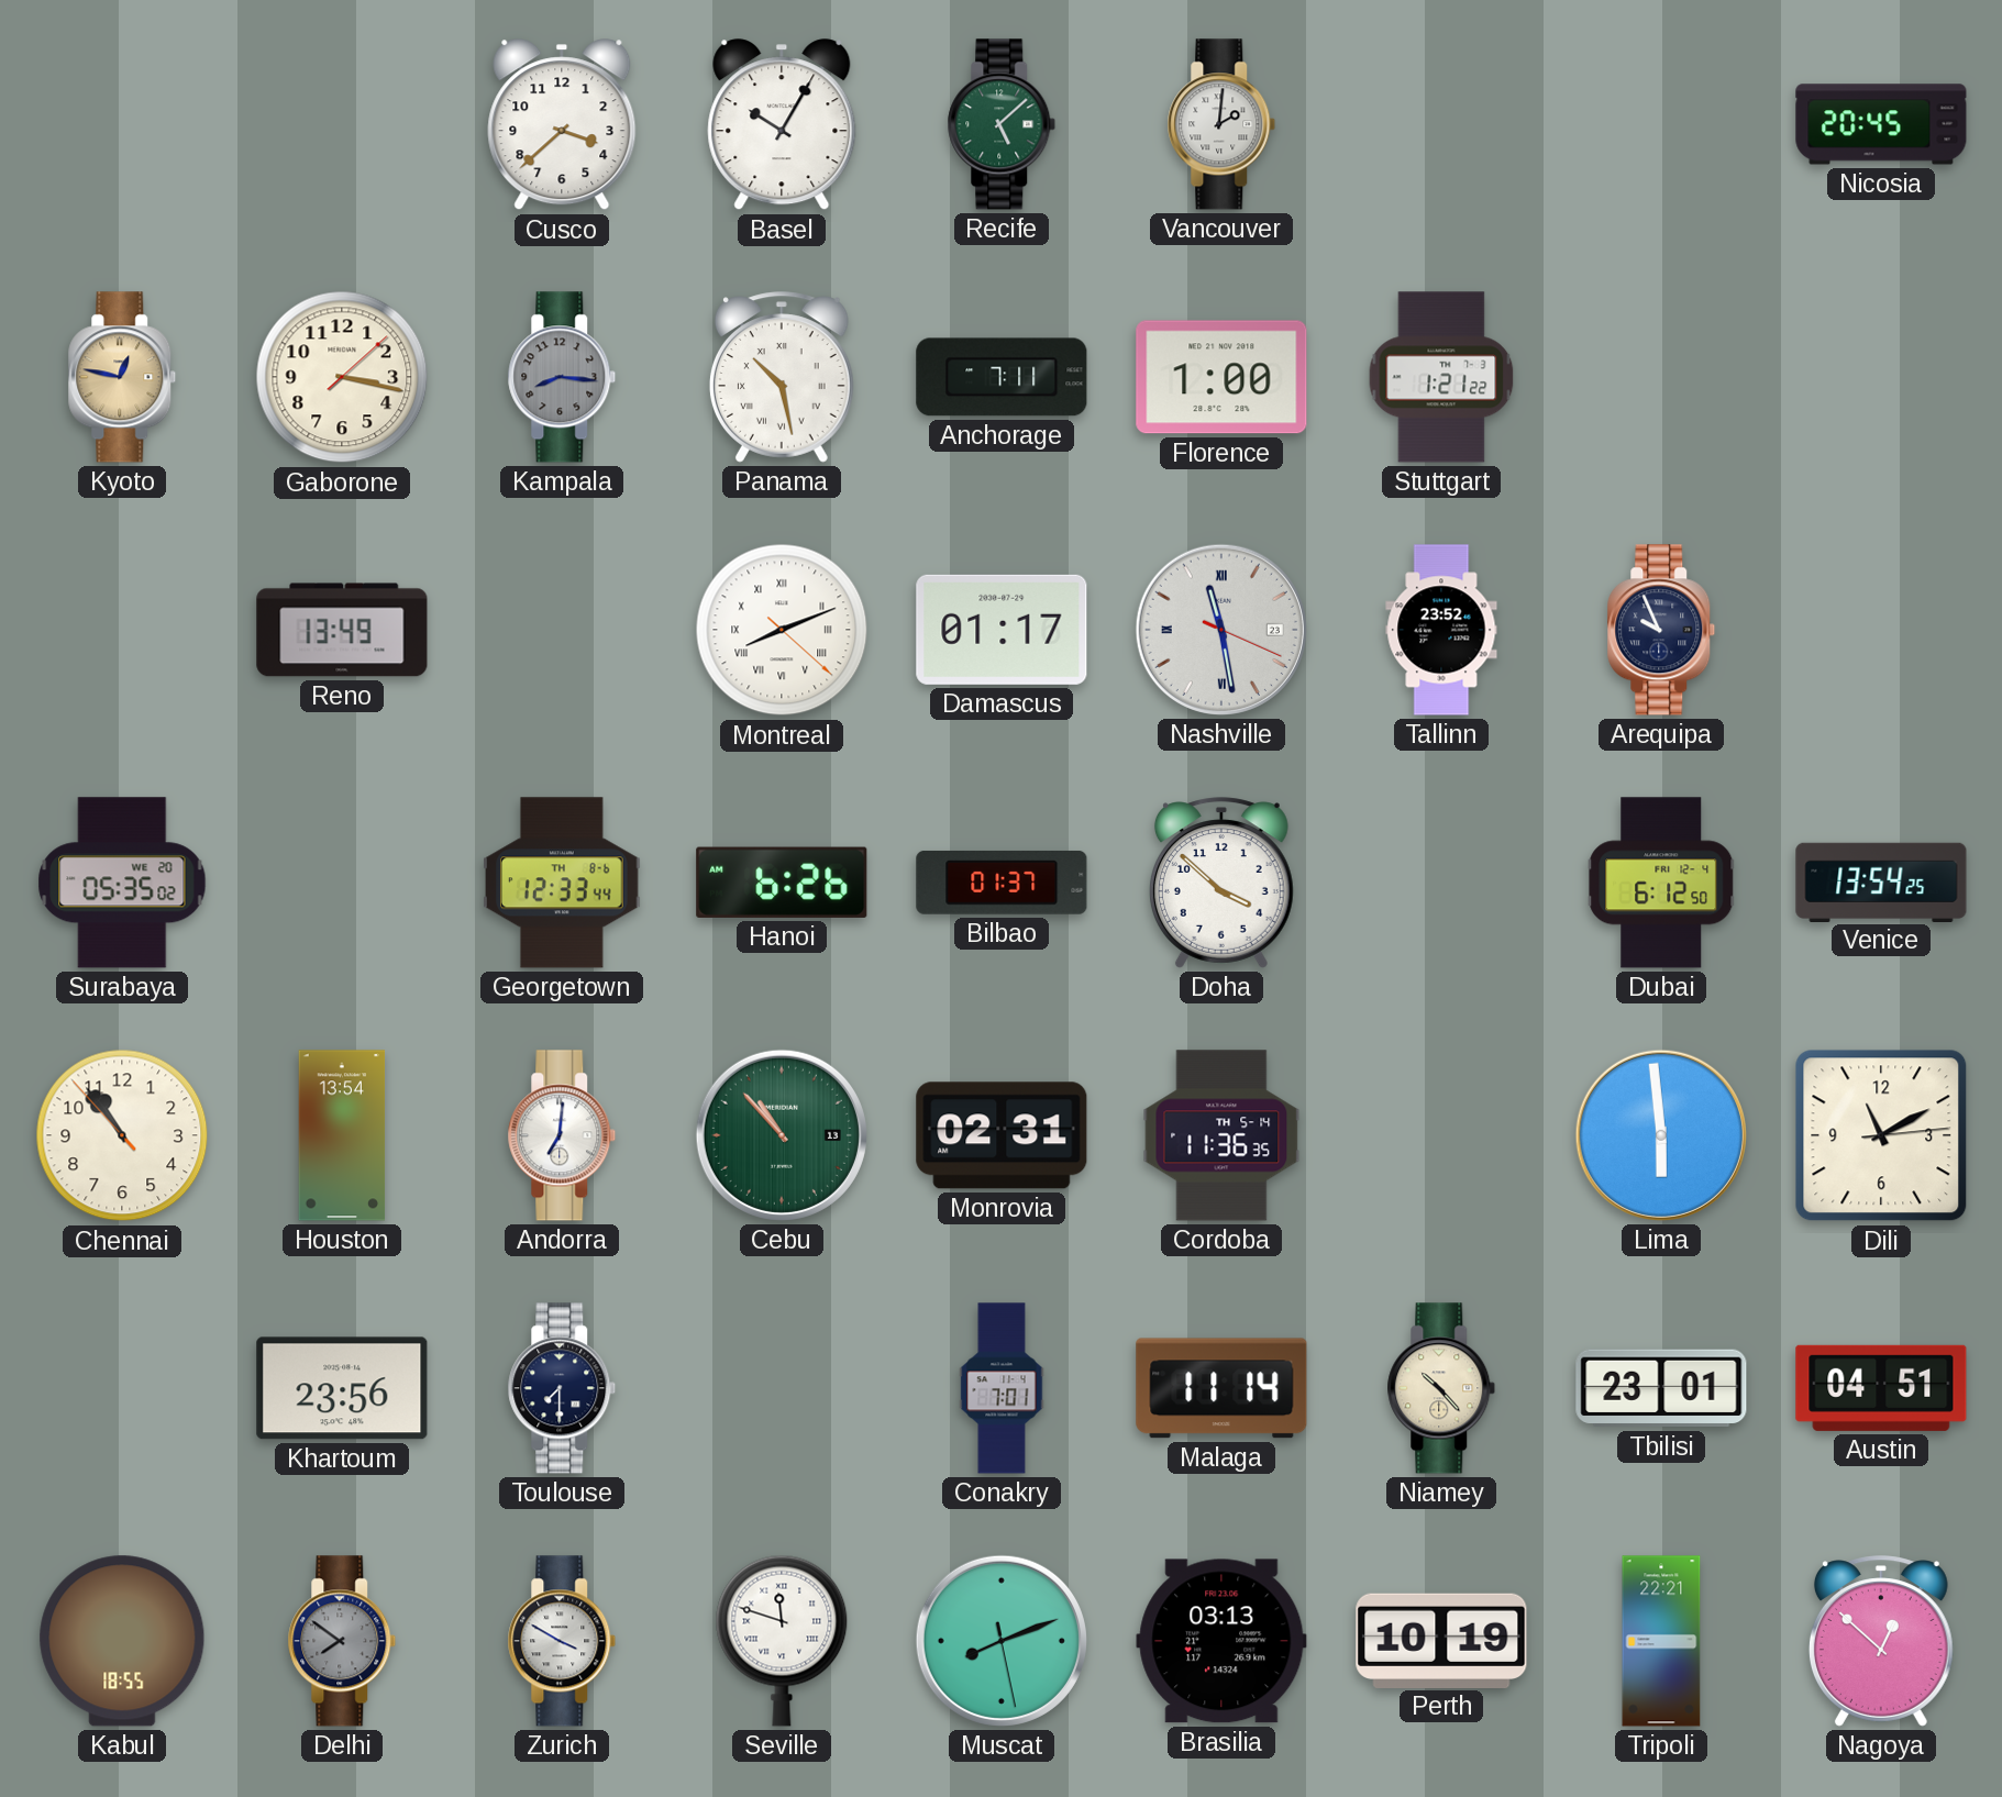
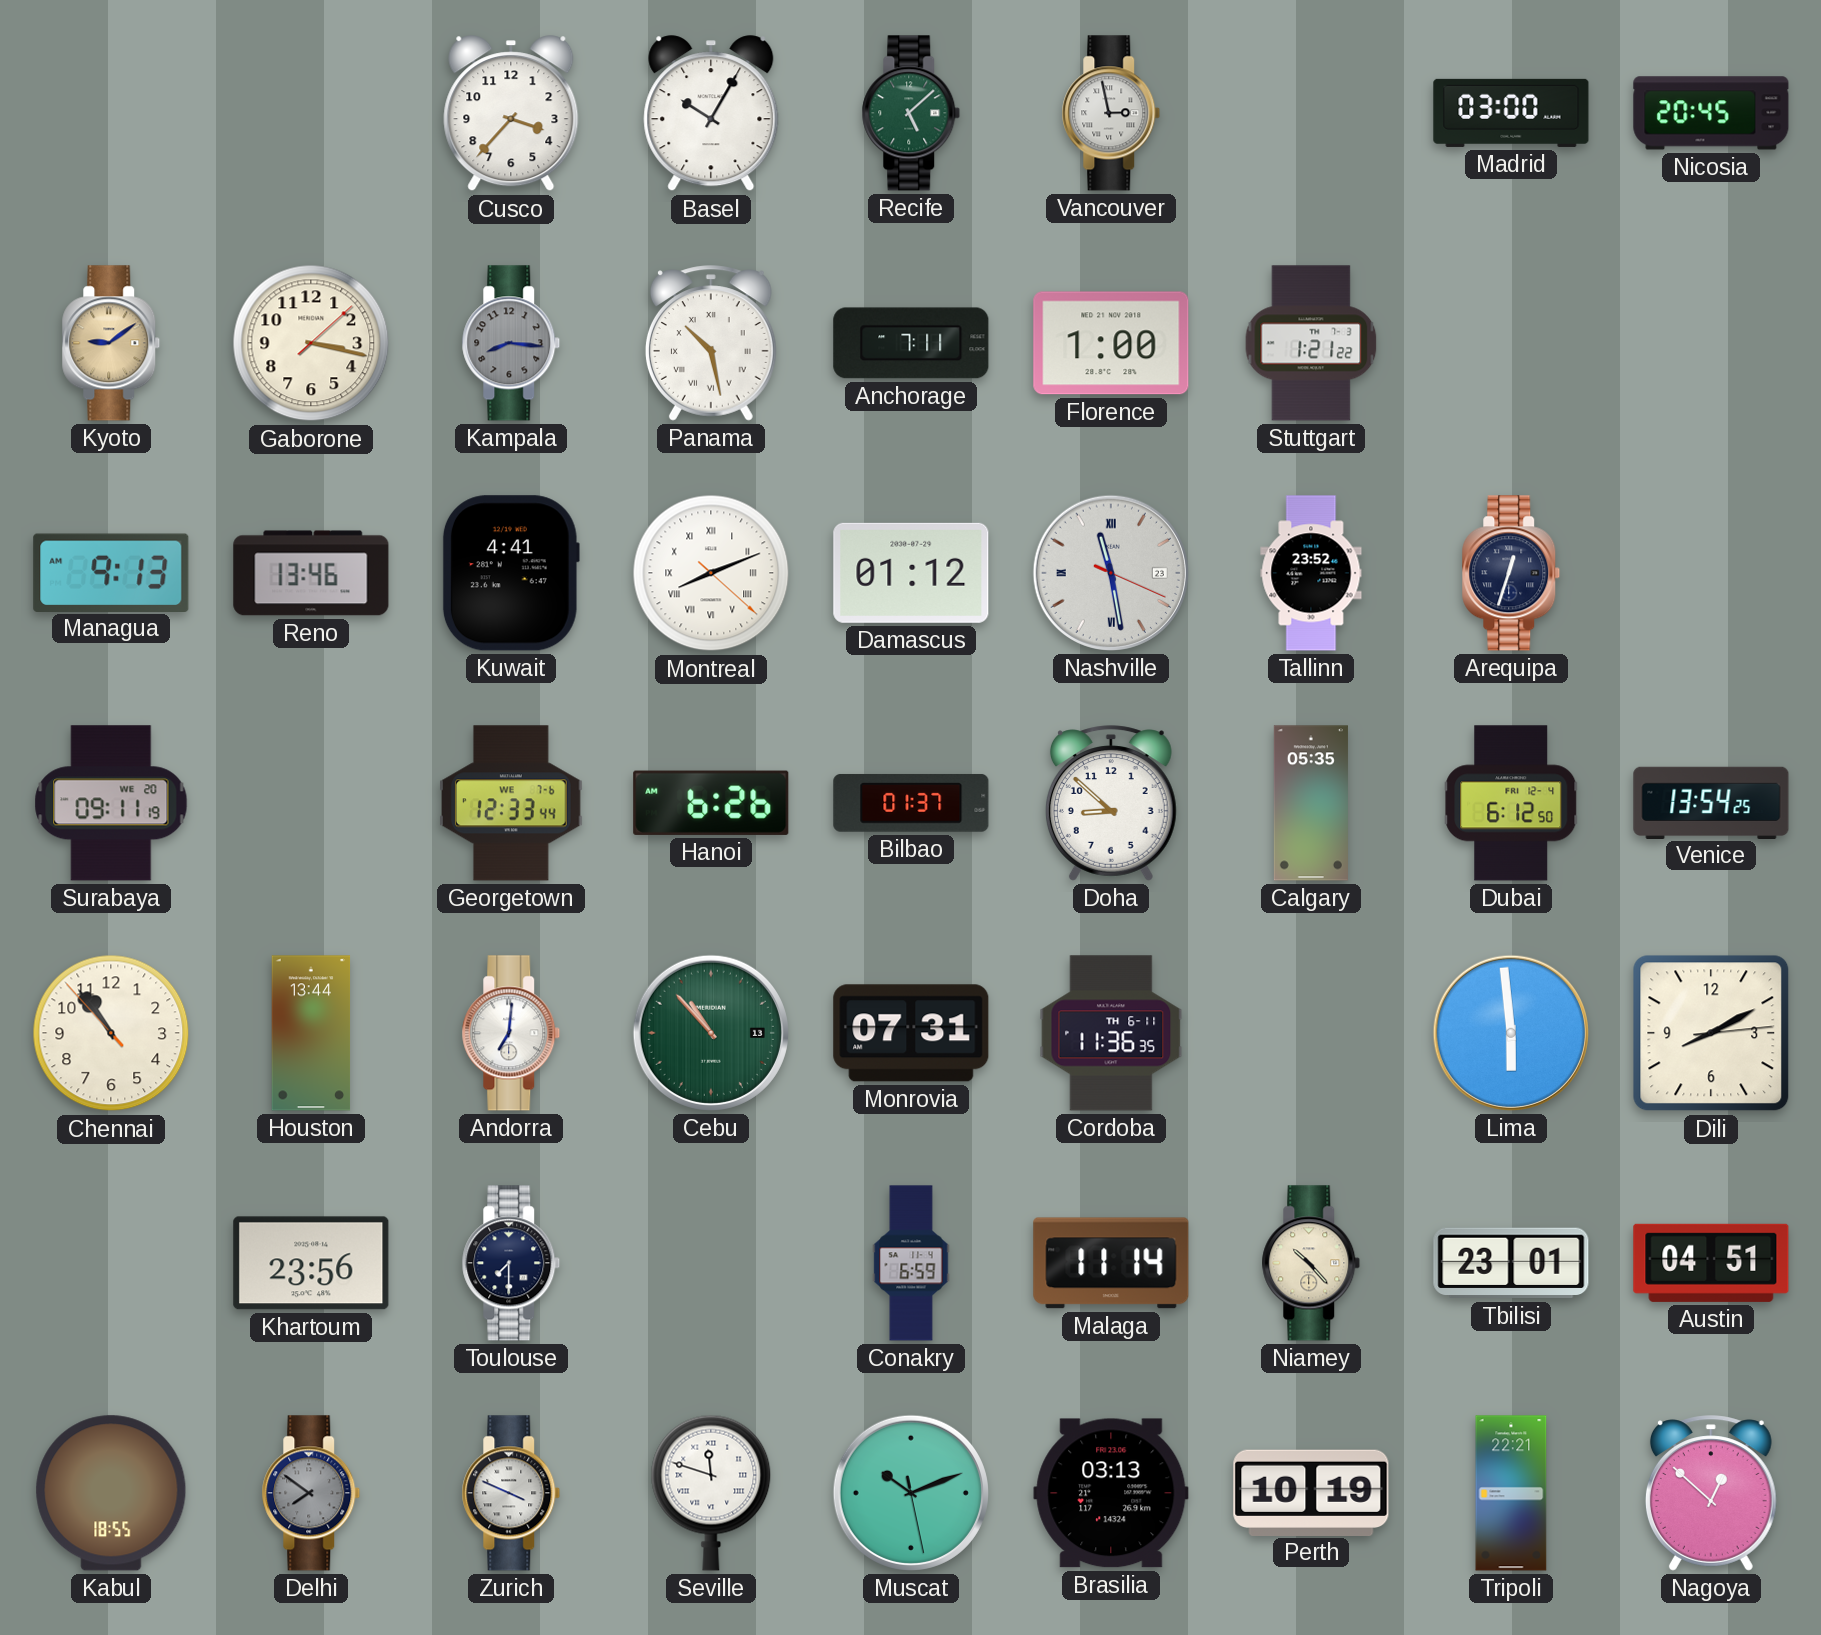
Cusco: 3:38 -> 3:37
Vancouver: 2:01 -> 2:58
Madrid: none -> 03:00
Kyoto: 12:47 -> 9:09
Managua: none -> 9:13
Reno: 13:49 -> 13:46
Kuwait: none -> 4:41
Damascus: 01:17 -> 01:12
Arequipa: 9:56 -> 12:33
Surabaya: 05:35 -> 09:11
Georgetown date: TH 8-6 -> WE 7-6
Doha: 3:52 -> 8:52
Calgary: none -> 05:35
Houston: 13:54 -> 13:44
Monrovia: 02:31 -> 07:31
Cordoba date: TH 5-14 -> TH 6-11
Dili: 11:10 -> 8:10
Conakry: 7:01 -> 6:59
Zurich: 3:50 -> 3:49
Muscat: 8:11 -> 10:11
